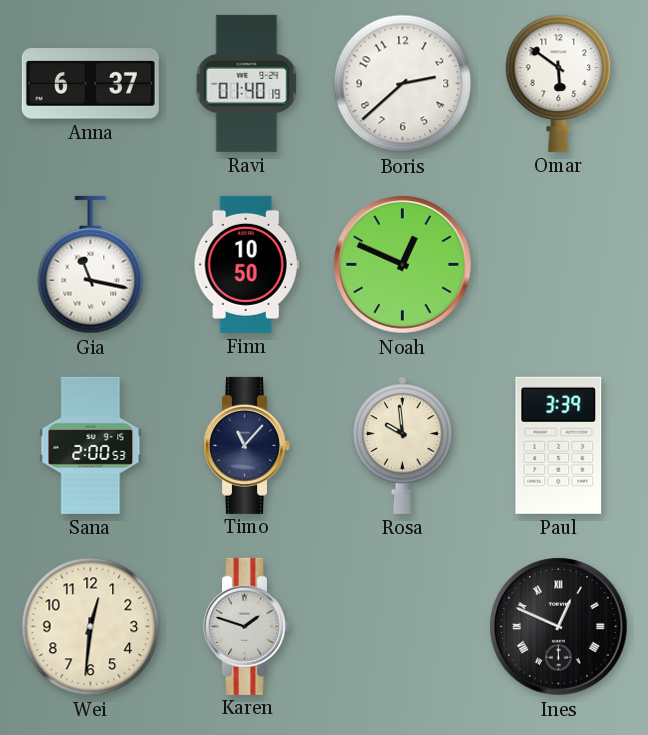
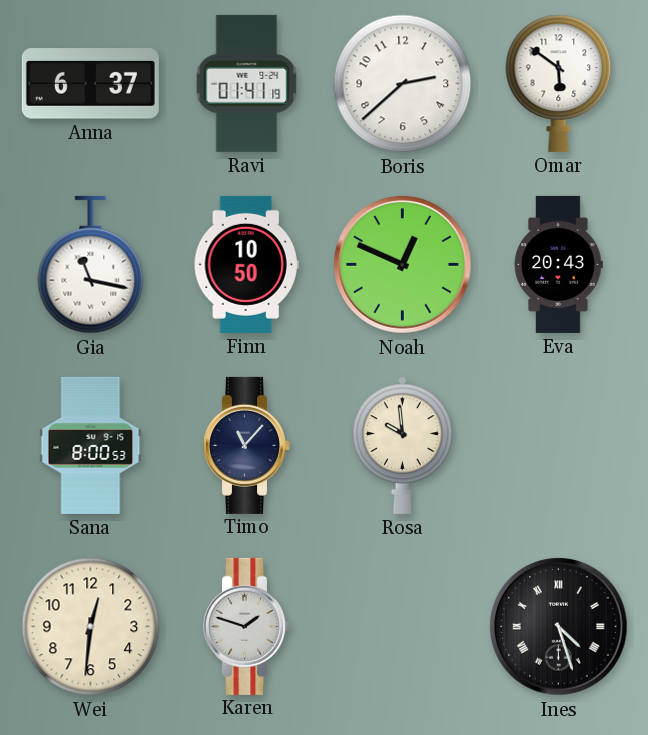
Ravi: 01:40 -> 01:41
Eva: none -> 20:43
Sana: 2:00 -> 8:00
Paul: 3:39 -> none
Ines: 12:49 -> 4:27
